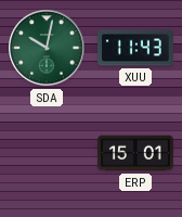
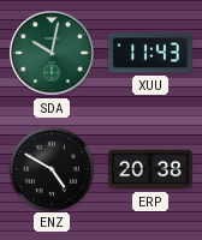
ENZ: none -> 4:50
ERP: 15:01 -> 20:38
